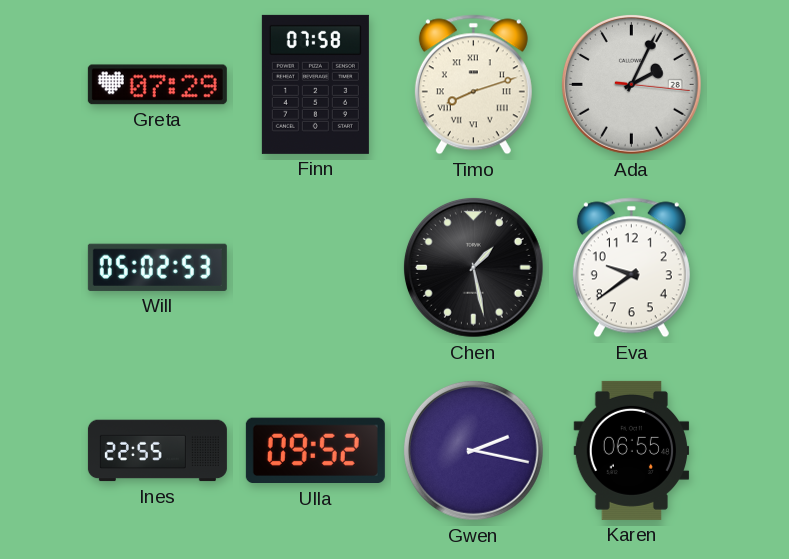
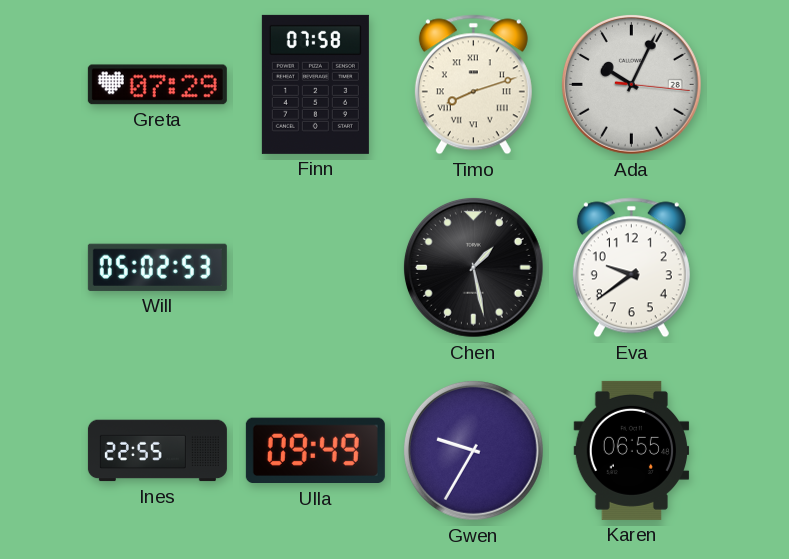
Ada: 2:04 -> 10:04
Ulla: 09:52 -> 09:49
Gwen: 2:17 -> 9:35
